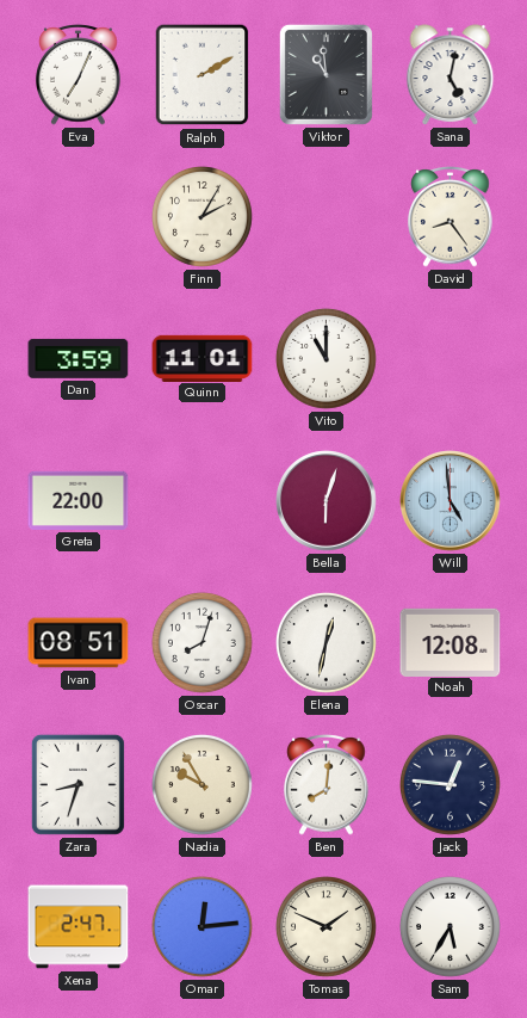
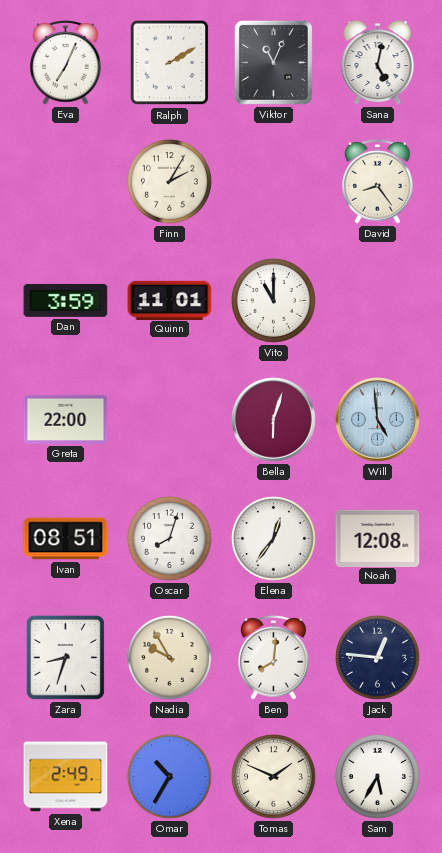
Viktor: 10:59 -> 11:04
Elena: 12:32 -> 12:36
Xena: 2:47 -> 2:49
Omar: 12:14 -> 10:35
